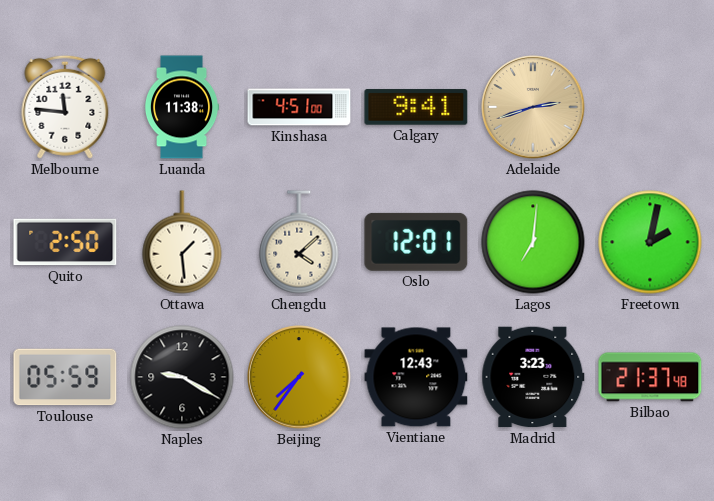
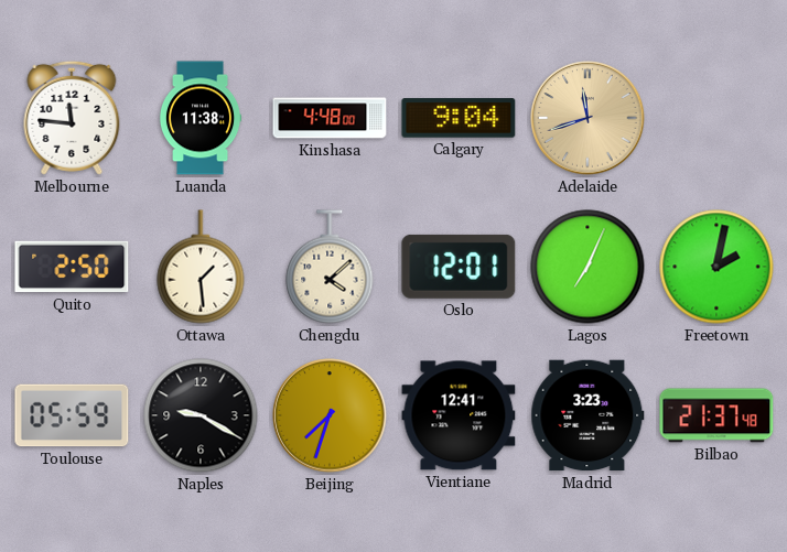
Kinshasa: 4:51 -> 4:48
Calgary: 9:41 -> 9:04
Adelaide: 2:42 -> 11:42
Lagos: 7:01 -> 7:04
Beijing: 7:36 -> 7:33
Vientiane: 12:43 -> 12:41
